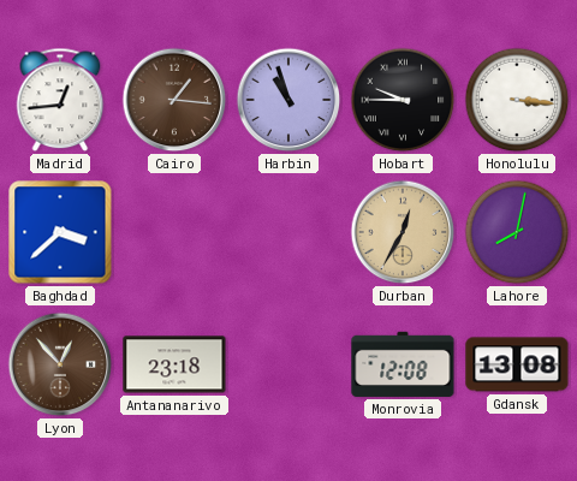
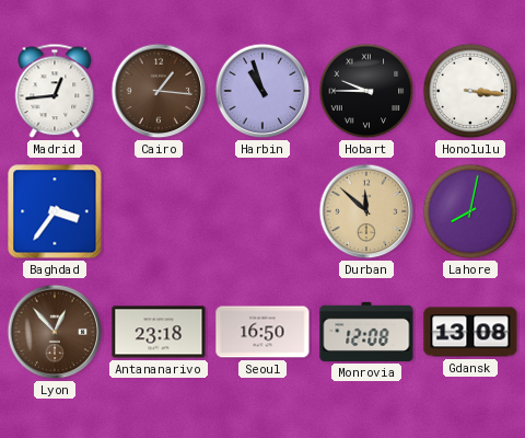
Baghdad: 3:38 -> 3:36
Durban: 12:35 -> 11:52
Seoul: none -> 16:50
